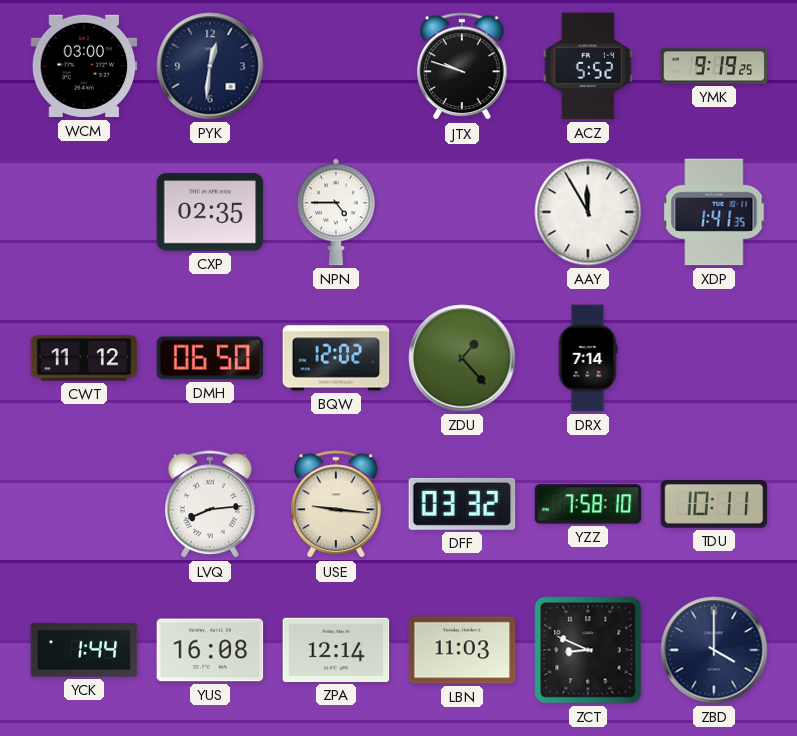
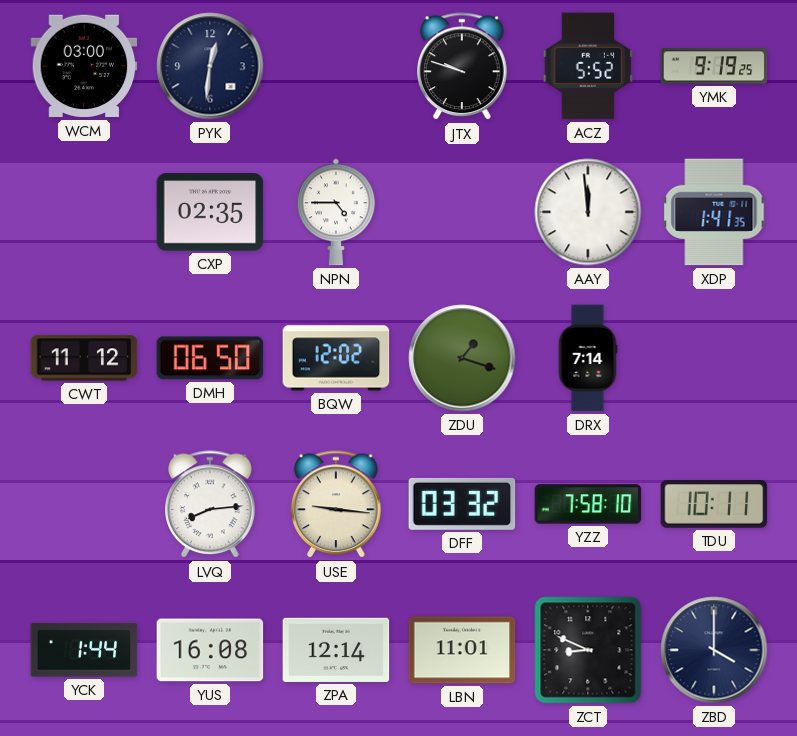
AAY: 11:55 -> 11:59
ZDU: 1:23 -> 1:18
LBN: 11:03 -> 11:01
